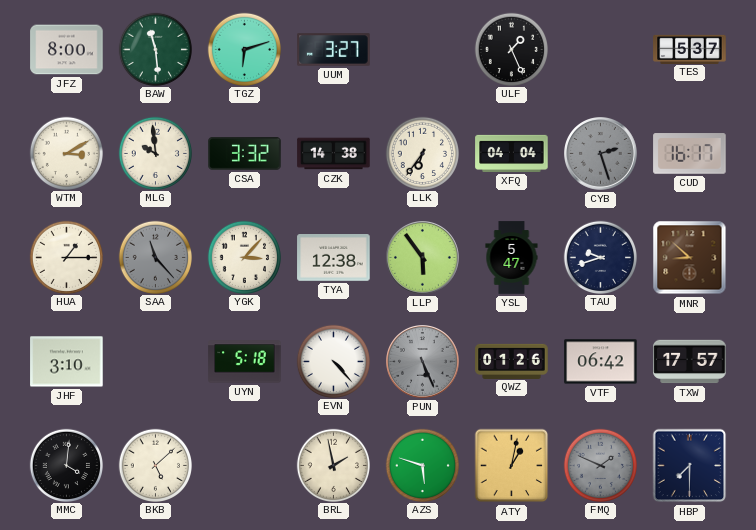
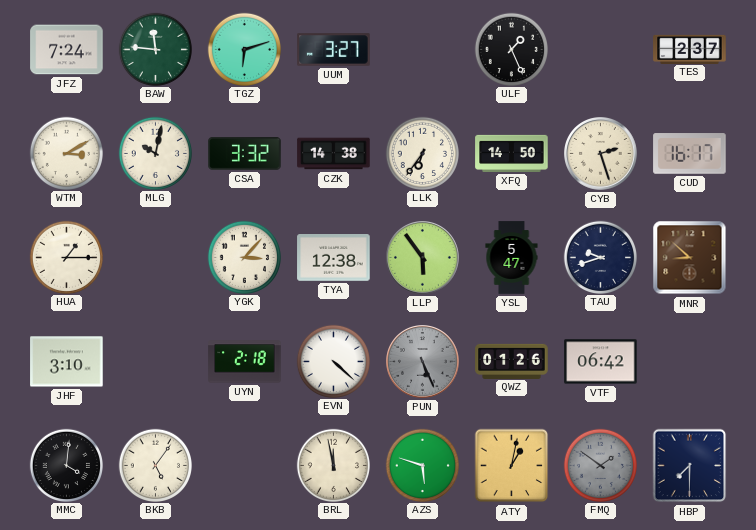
JFZ: 8:00 -> 7:24
BAW: 11:29 -> 11:46
TES: 5:37 -> 2:37
MLG: 9:59 -> 10:02
XFQ: 04:04 -> 14:50
CYB dial: grey -> cream
SAA: 11:23 -> none
UYN: 5:18 -> 2:18
EVN: 4:23 -> 4:22
TXW: 17:57 -> none
BKB: 5:08 -> 5:06
BRL: 1:58 -> 11:58
FMQ: 1:49 -> 1:51
